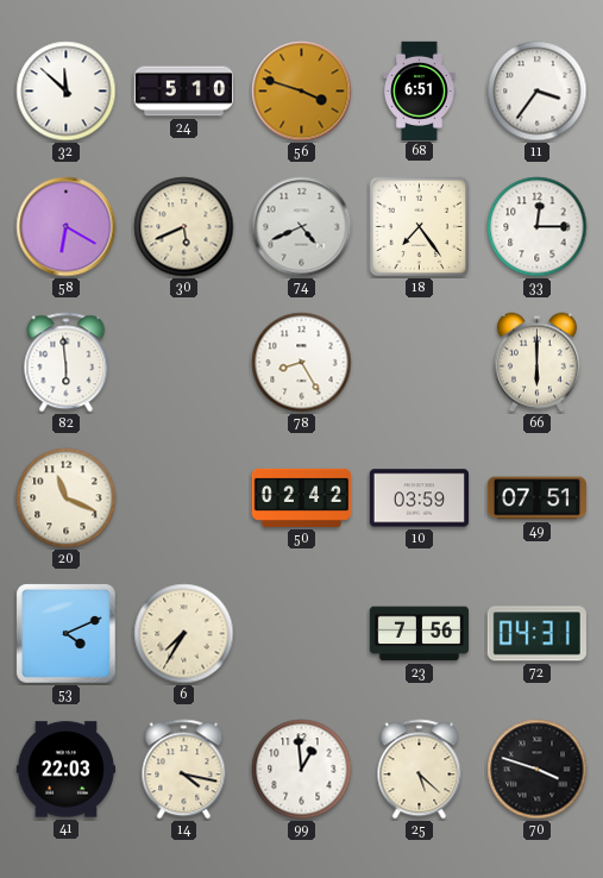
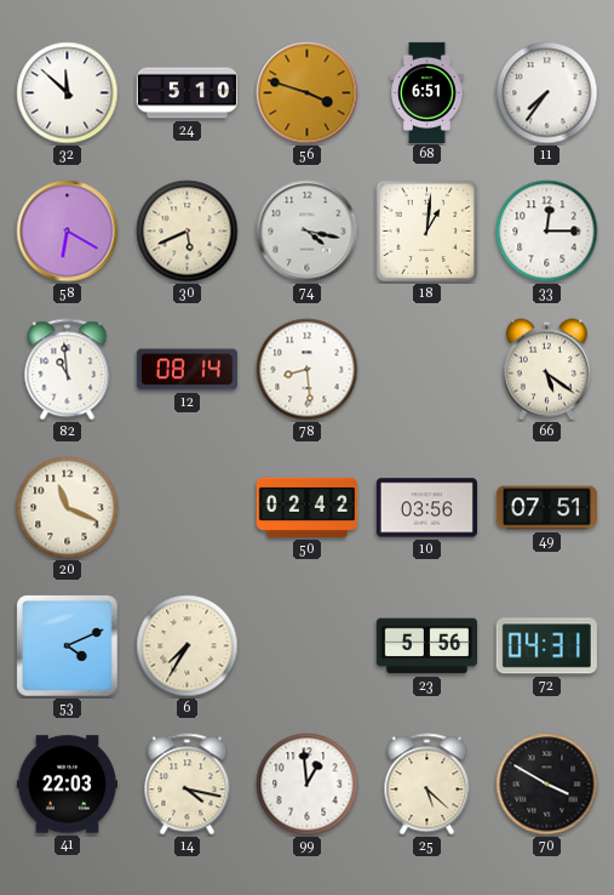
11: 3:36 -> 7:36
74: 4:41 -> 4:17
18: 7:24 -> 1:01
82: 5:59 -> 10:59
12: none -> 08:14
78: 8:25 -> 8:29
66: 6:00 -> 5:21
10: 03:59 -> 03:56
23: 7:56 -> 5:56
70: 3:48 -> 3:50
